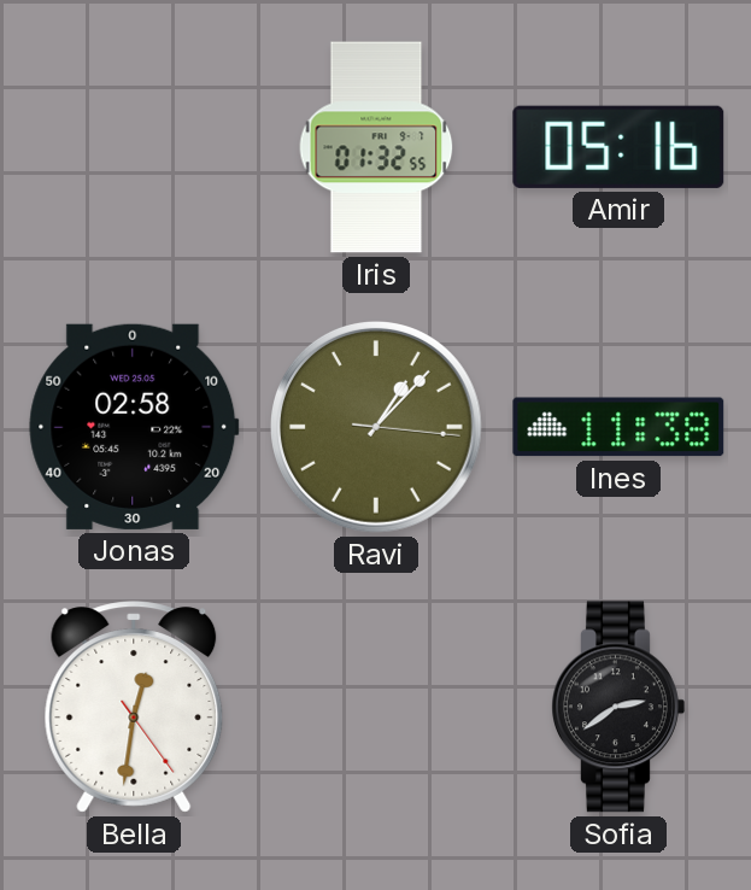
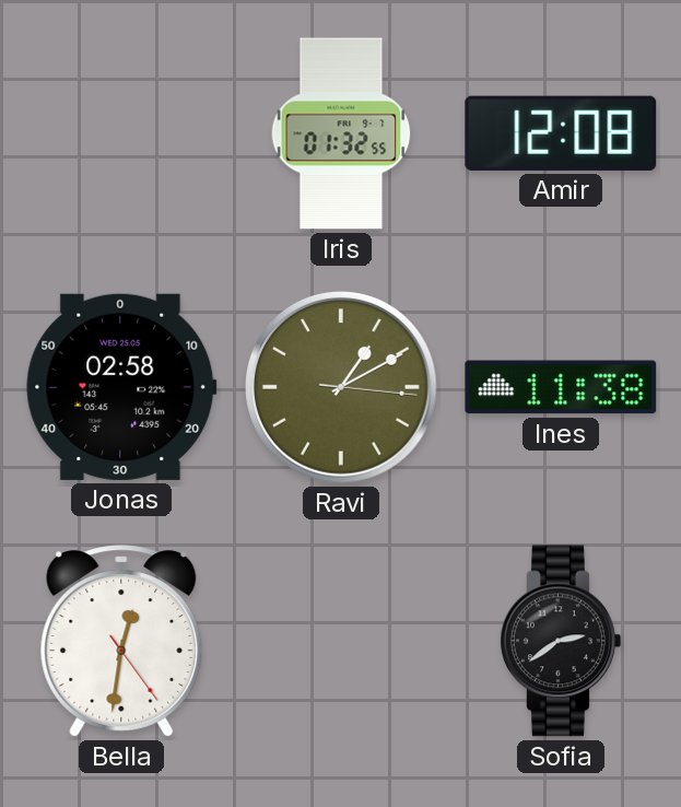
Amir: 05:16 -> 12:08
Ravi: 1:07 -> 1:10
